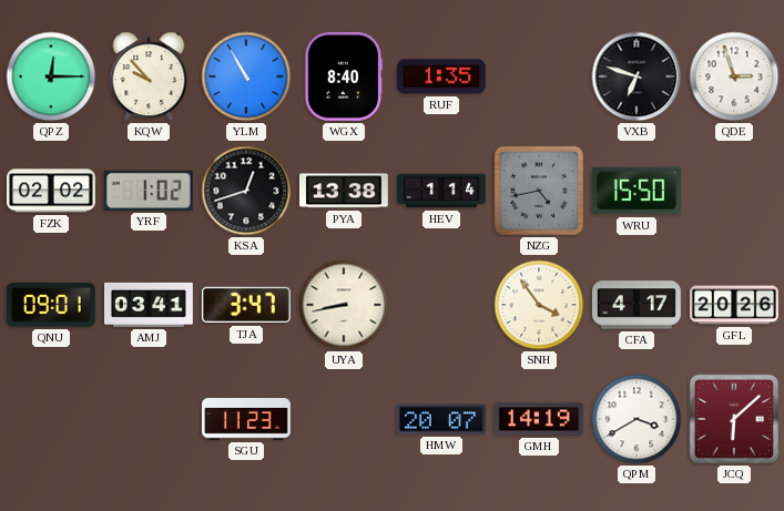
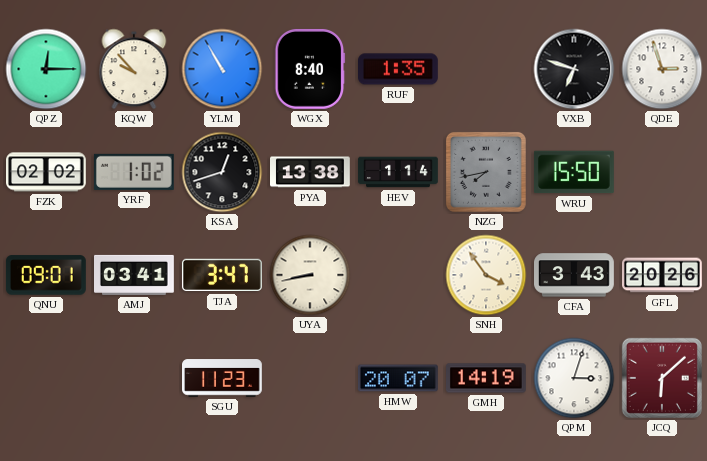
NZG: 4:43 -> 7:43
CFA: 4:17 -> 3:43
QPM: 3:40 -> 3:03
